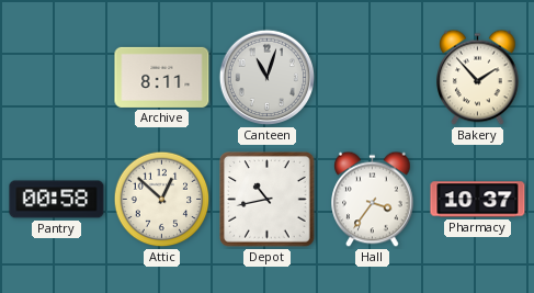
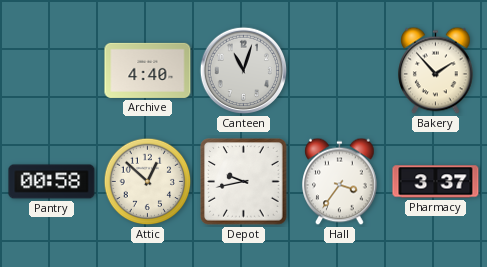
Archive: 8:11 -> 4:40
Depot: 10:43 -> 9:43
Pharmacy: 10:37 -> 3:37
